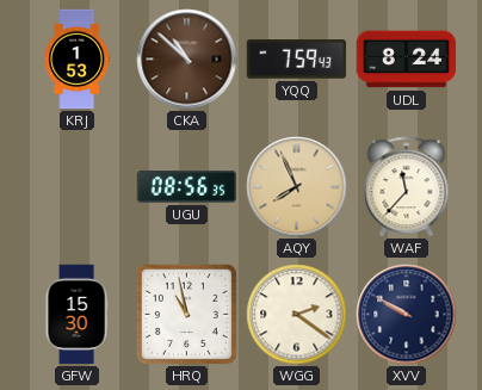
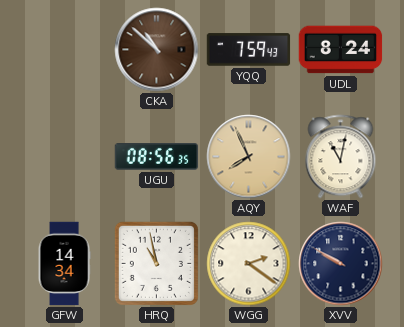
KRJ: 1:53 -> none
WAF: 11:37 -> 11:02
GFW: 15:30 -> 14:34
